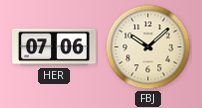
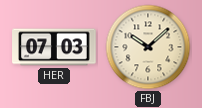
HER: 07:06 -> 07:03
